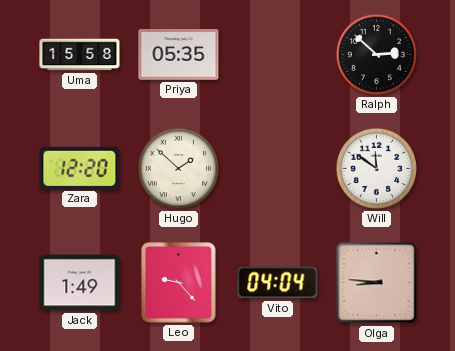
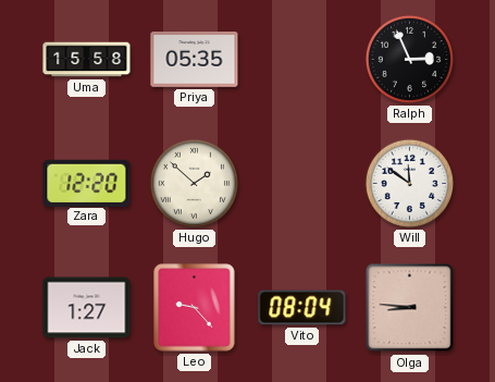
Ralph: 2:52 -> 2:56
Jack: 1:49 -> 1:27
Vito: 04:04 -> 08:04
